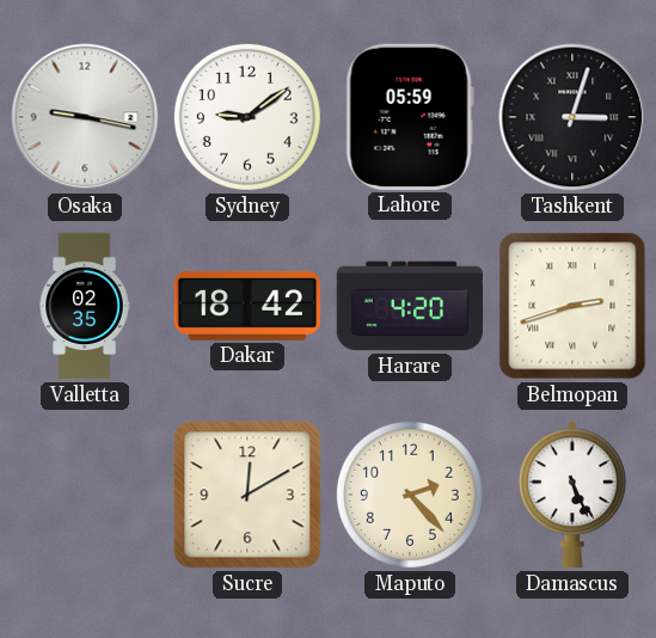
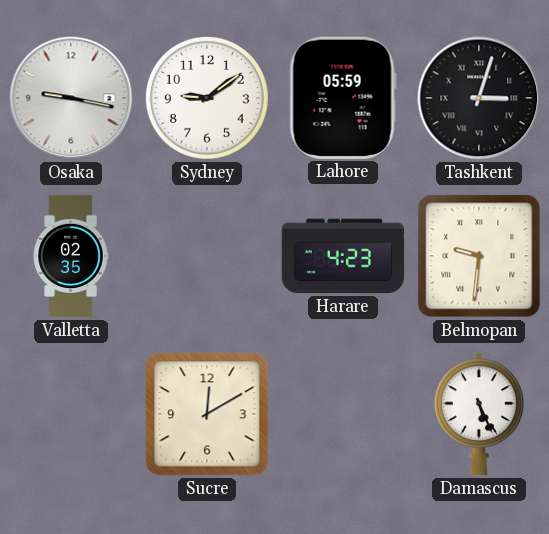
Dakar: 18:42 -> none
Harare: 4:20 -> 4:23
Belmopan: 2:42 -> 9:31
Maputo: 2:23 -> none
